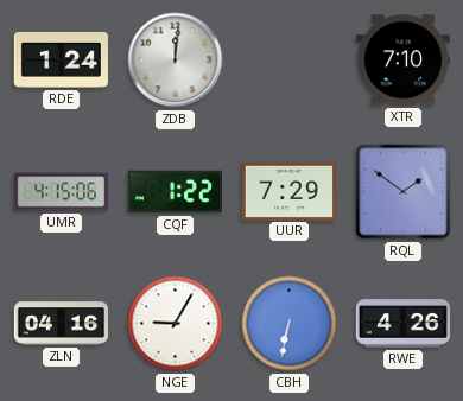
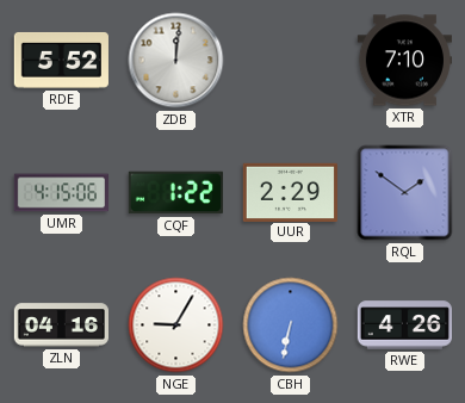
RDE: 1:24 -> 5:52
UUR: 7:29 -> 2:29
